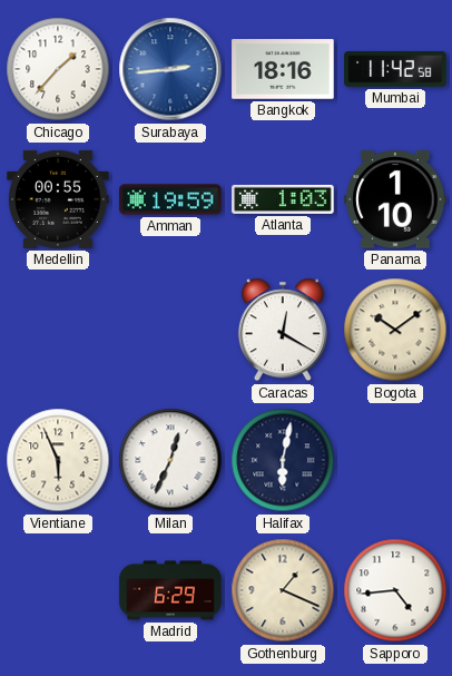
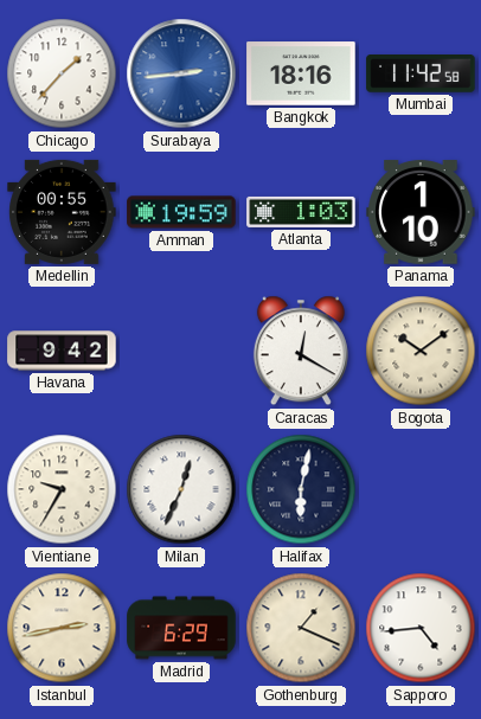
Havana: none -> 9:42
Vientiane: 5:56 -> 9:35
Istanbul: none -> 2:43
